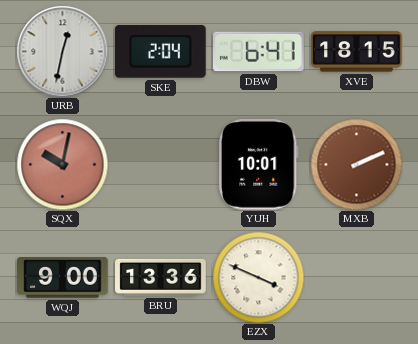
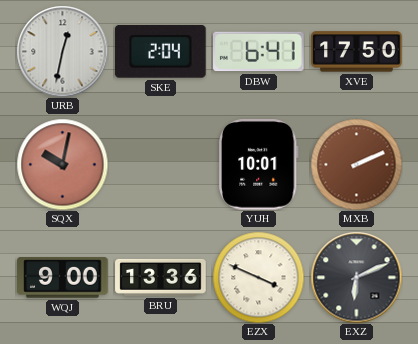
XVE: 18:15 -> 17:50
EXZ: none -> 6:11
